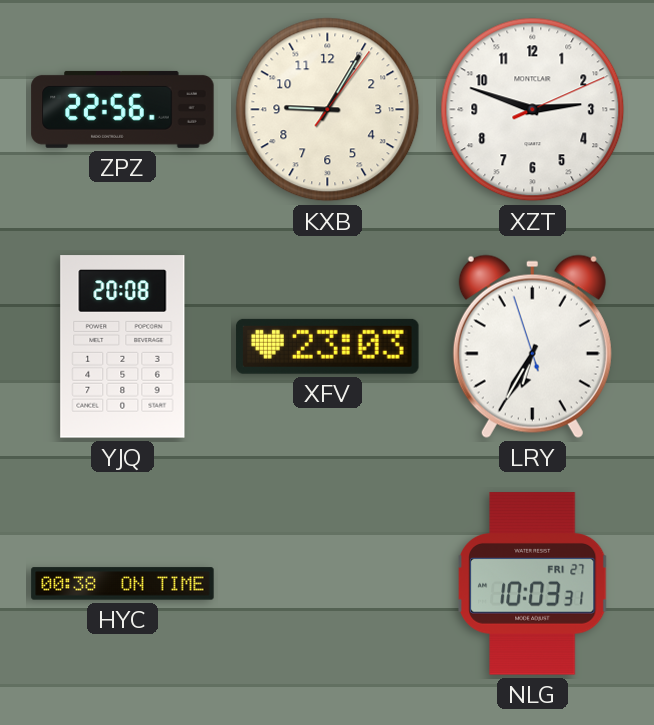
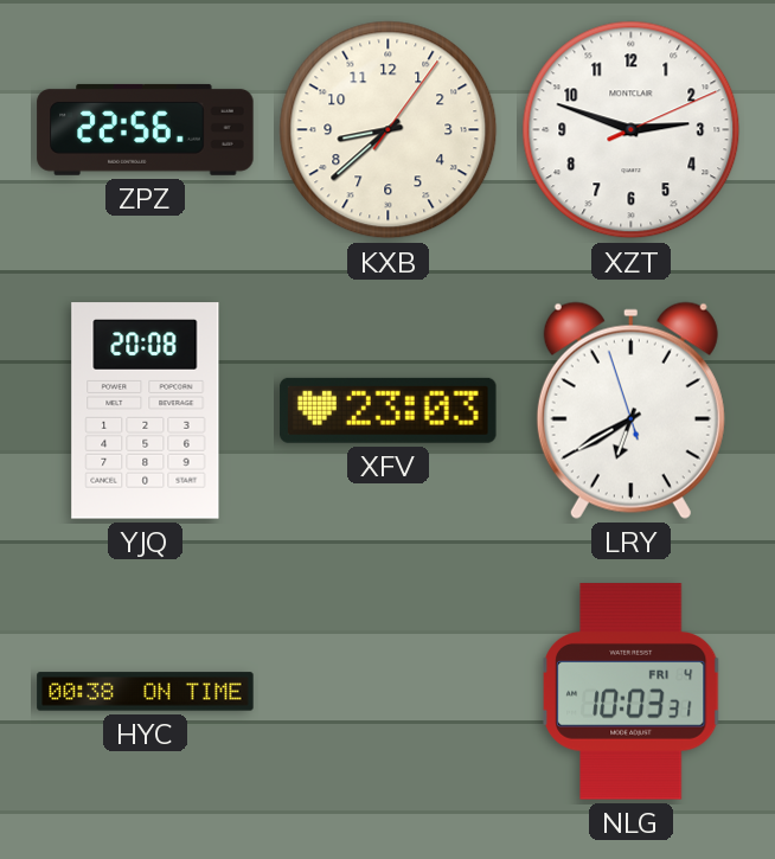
KXB: 9:05 -> 8:38
LRY: 6:34 -> 6:39
NLG date: FRI 27 -> FRI 4
